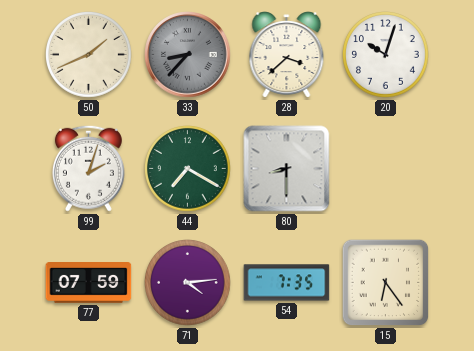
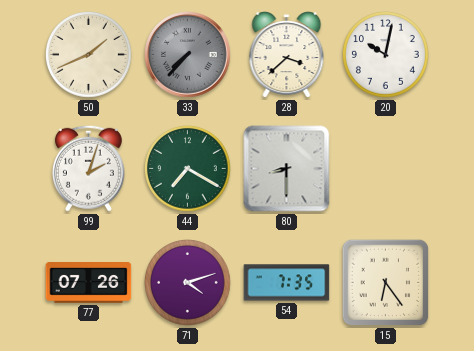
33: 8:37 -> 7:37
20: 10:03 -> 10:02
77: 07:59 -> 07:26
71: 4:14 -> 4:12
